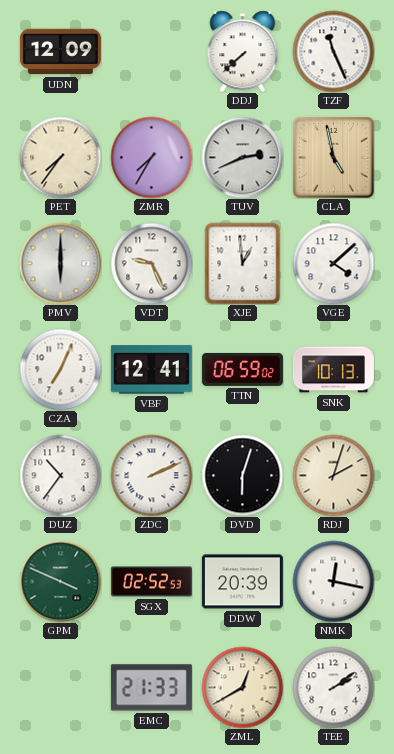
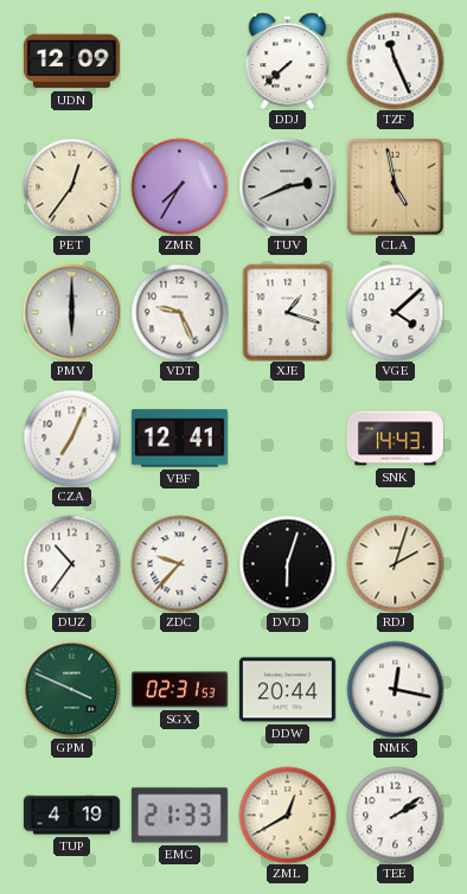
PET: 7:36 -> 12:36
XJE: 12:59 -> 1:18
TTN: 06:59 -> none
SNK: 10:13 -> 14:43
ZDC: 2:11 -> 9:37
SGX: 02:52 -> 02:31
DDW: 20:39 -> 20:44
TUP: none -> 4:19
